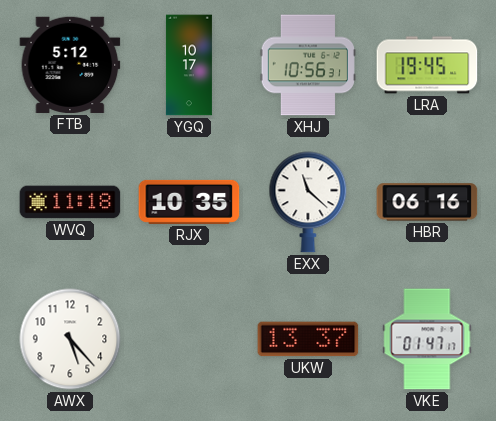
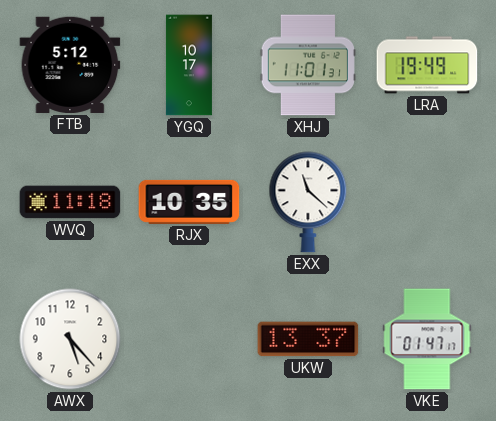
XHJ: 10:56 -> 11:01
LRA: 19:45 -> 19:49
HBR: 06:16 -> none
